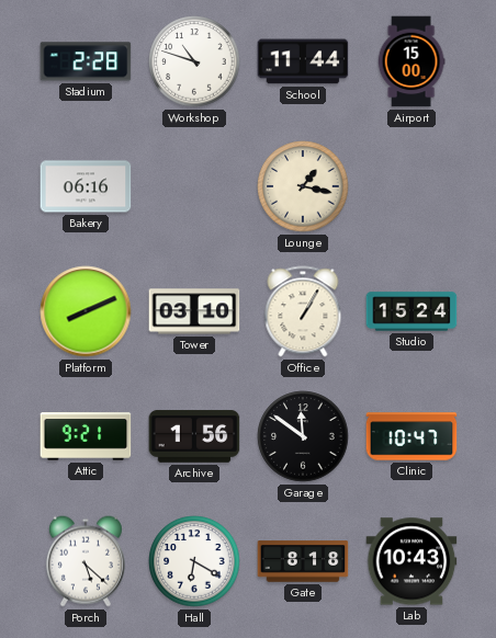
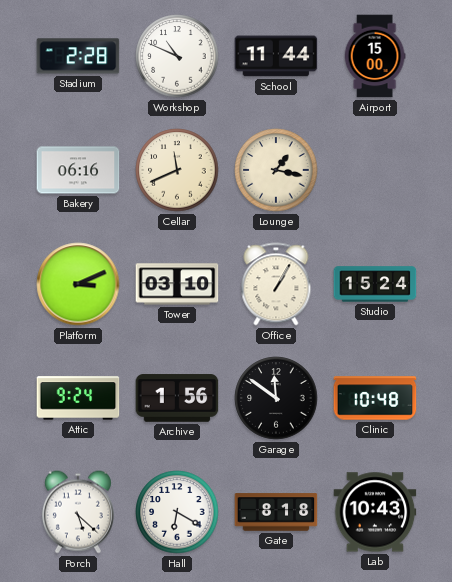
Workshop: 10:48 -> 10:49
Cellar: none -> 11:41
Platform: 8:11 -> 3:11
Attic: 9:21 -> 9:24
Clinic: 10:47 -> 10:48
